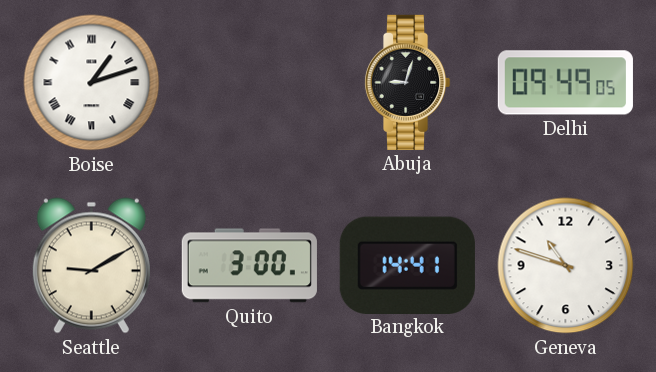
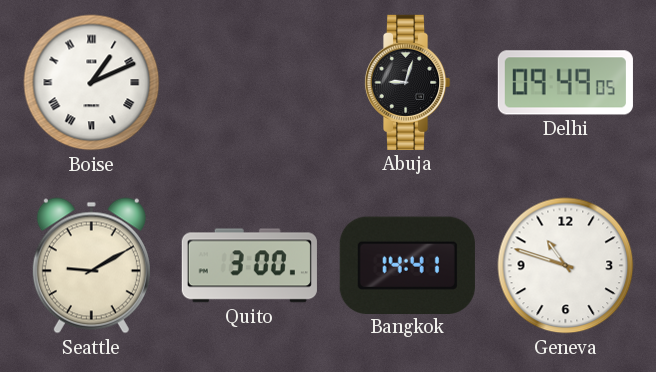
Boise: 1:12 -> 1:11
